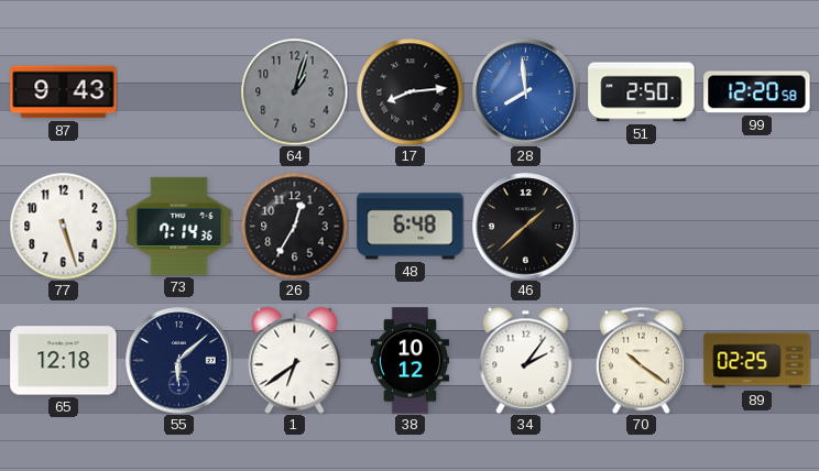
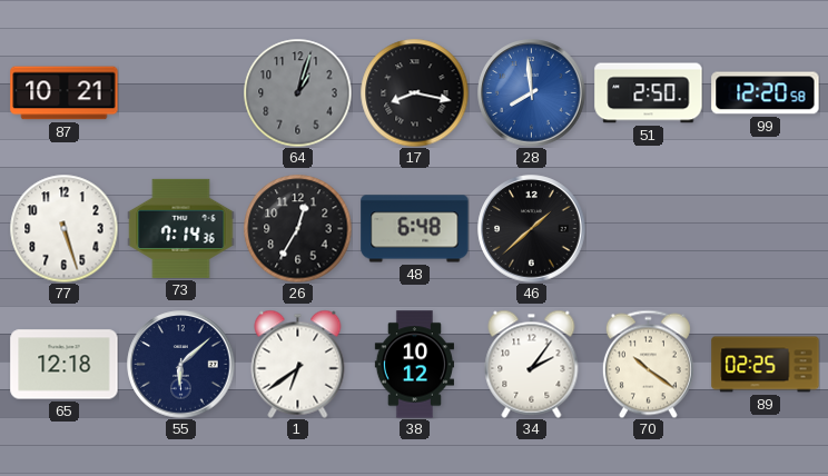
87: 9:43 -> 10:21
17: 8:14 -> 8:17
